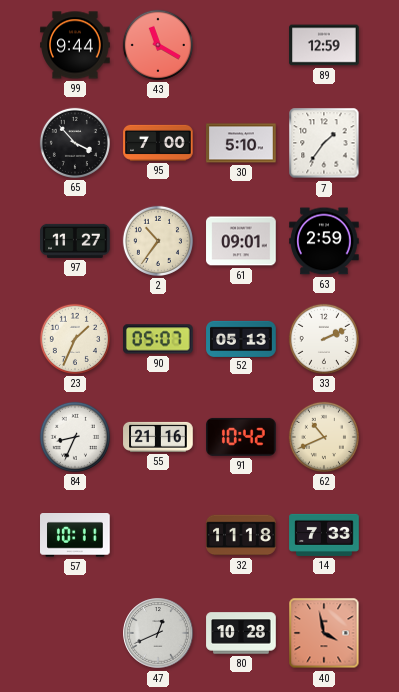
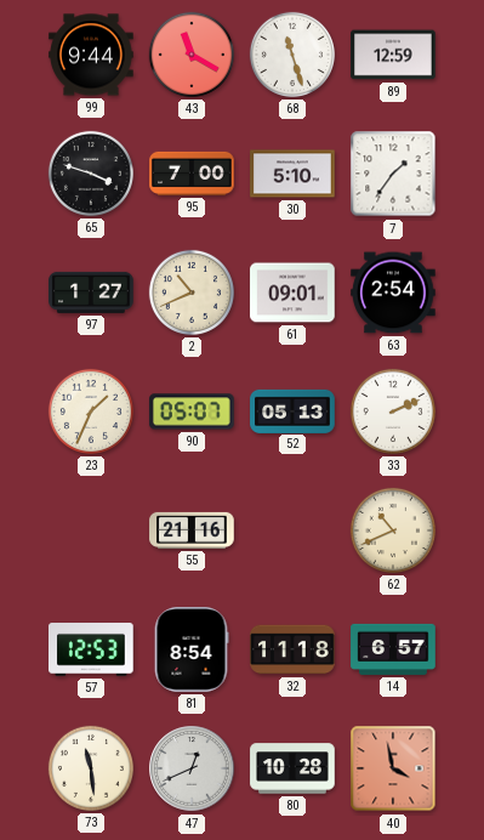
68: none -> 11:27
65: 3:53 -> 3:48
97: 11:27 -> 1:27
2: 10:36 -> 10:41
63: 2:59 -> 2:54
84: 8:34 -> none
91: 10:42 -> none
57: 10:11 -> 12:53
81: none -> 8:54
14: 7:33 -> 6:57
73: none -> 11:29
